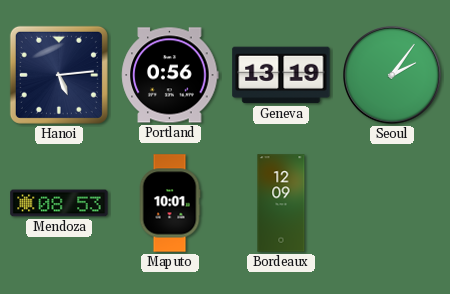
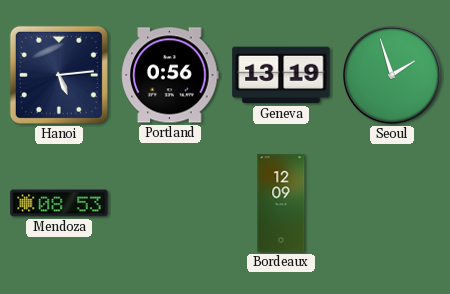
Seoul: 2:06 -> 1:57
Maputo: 10:01 -> none
